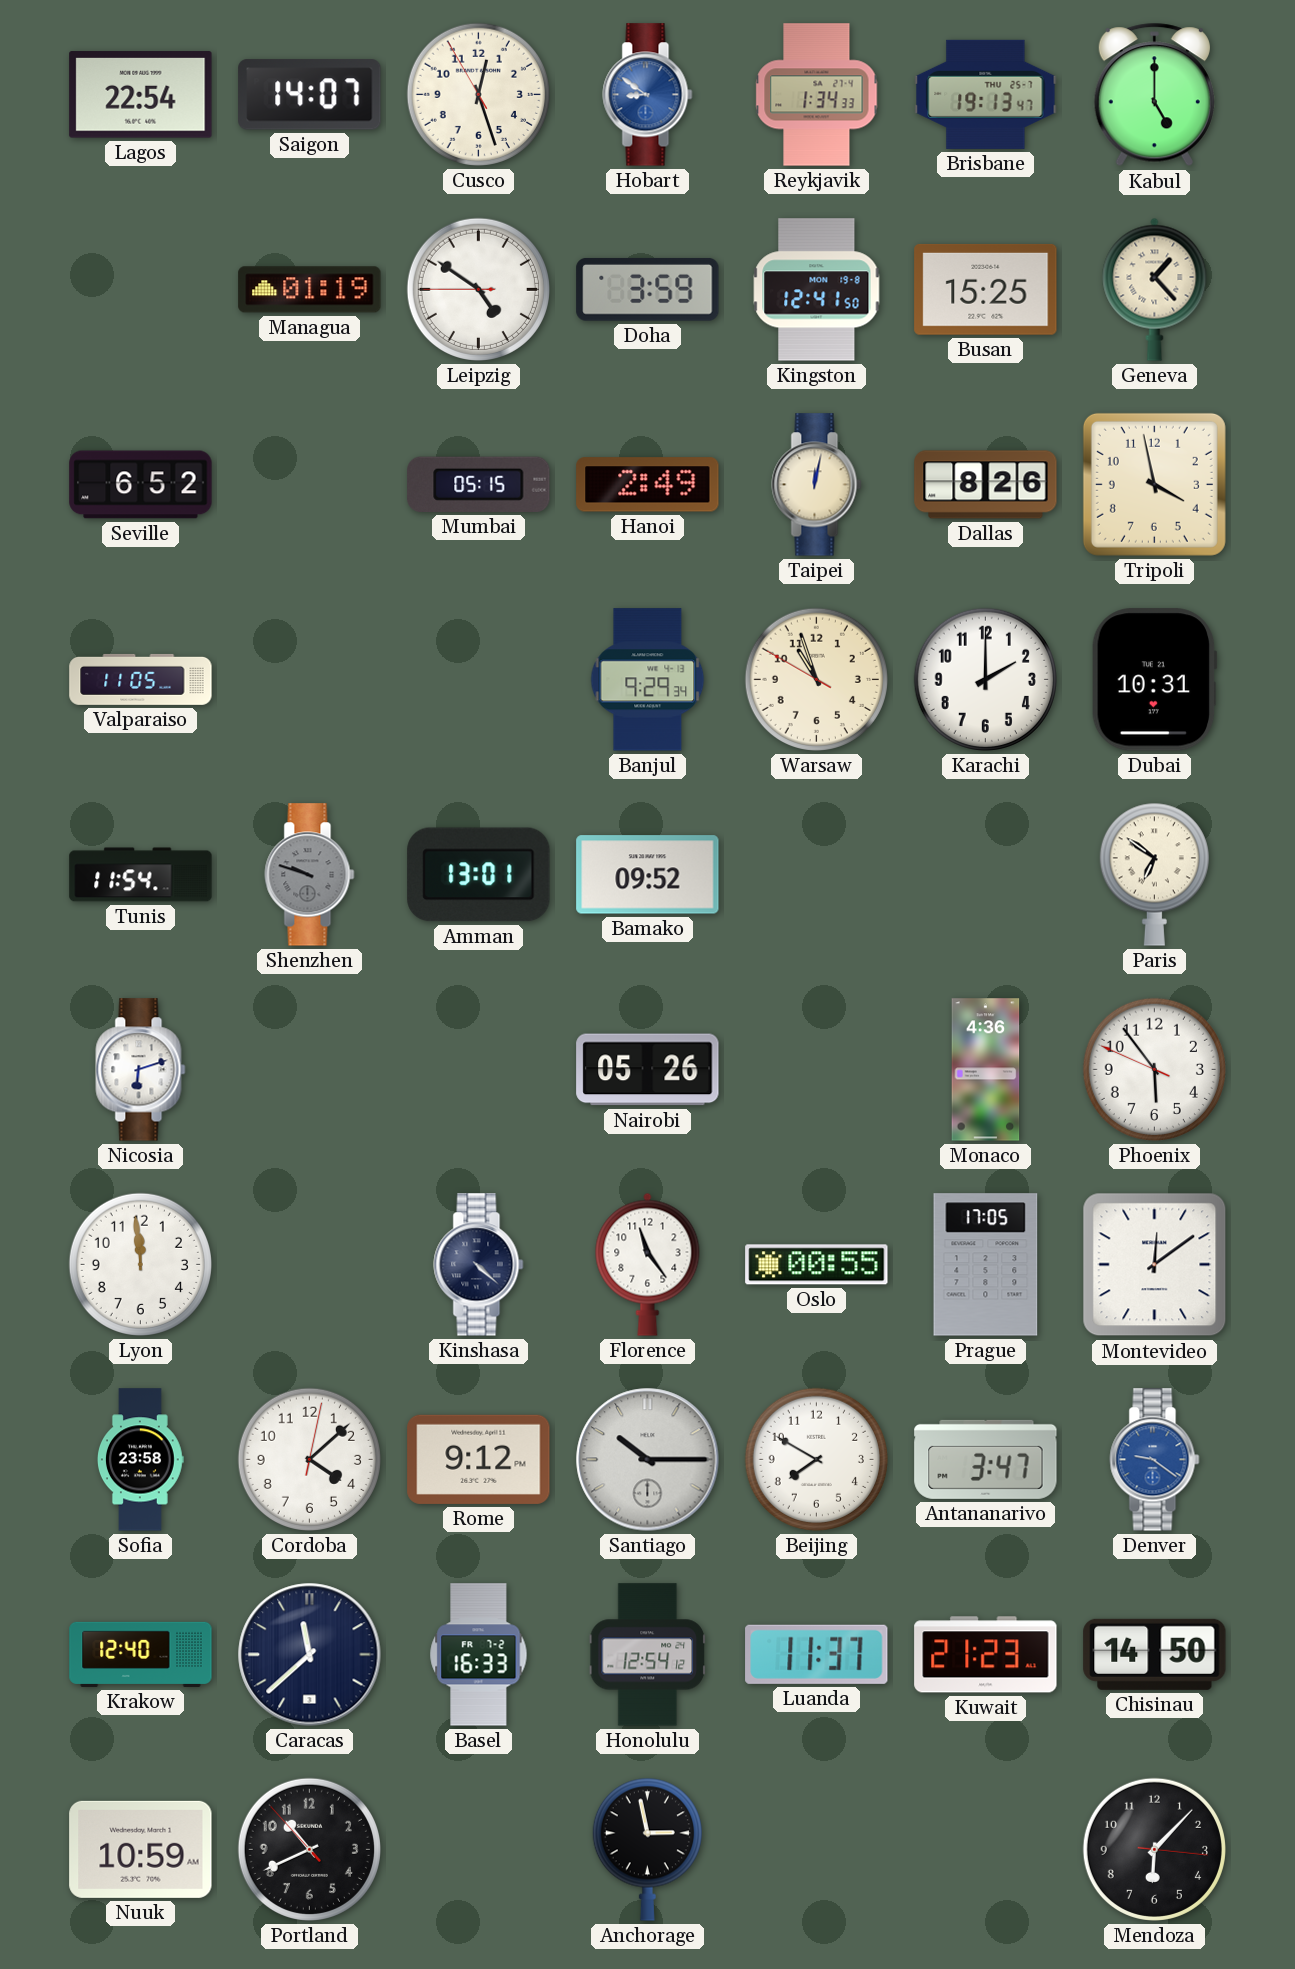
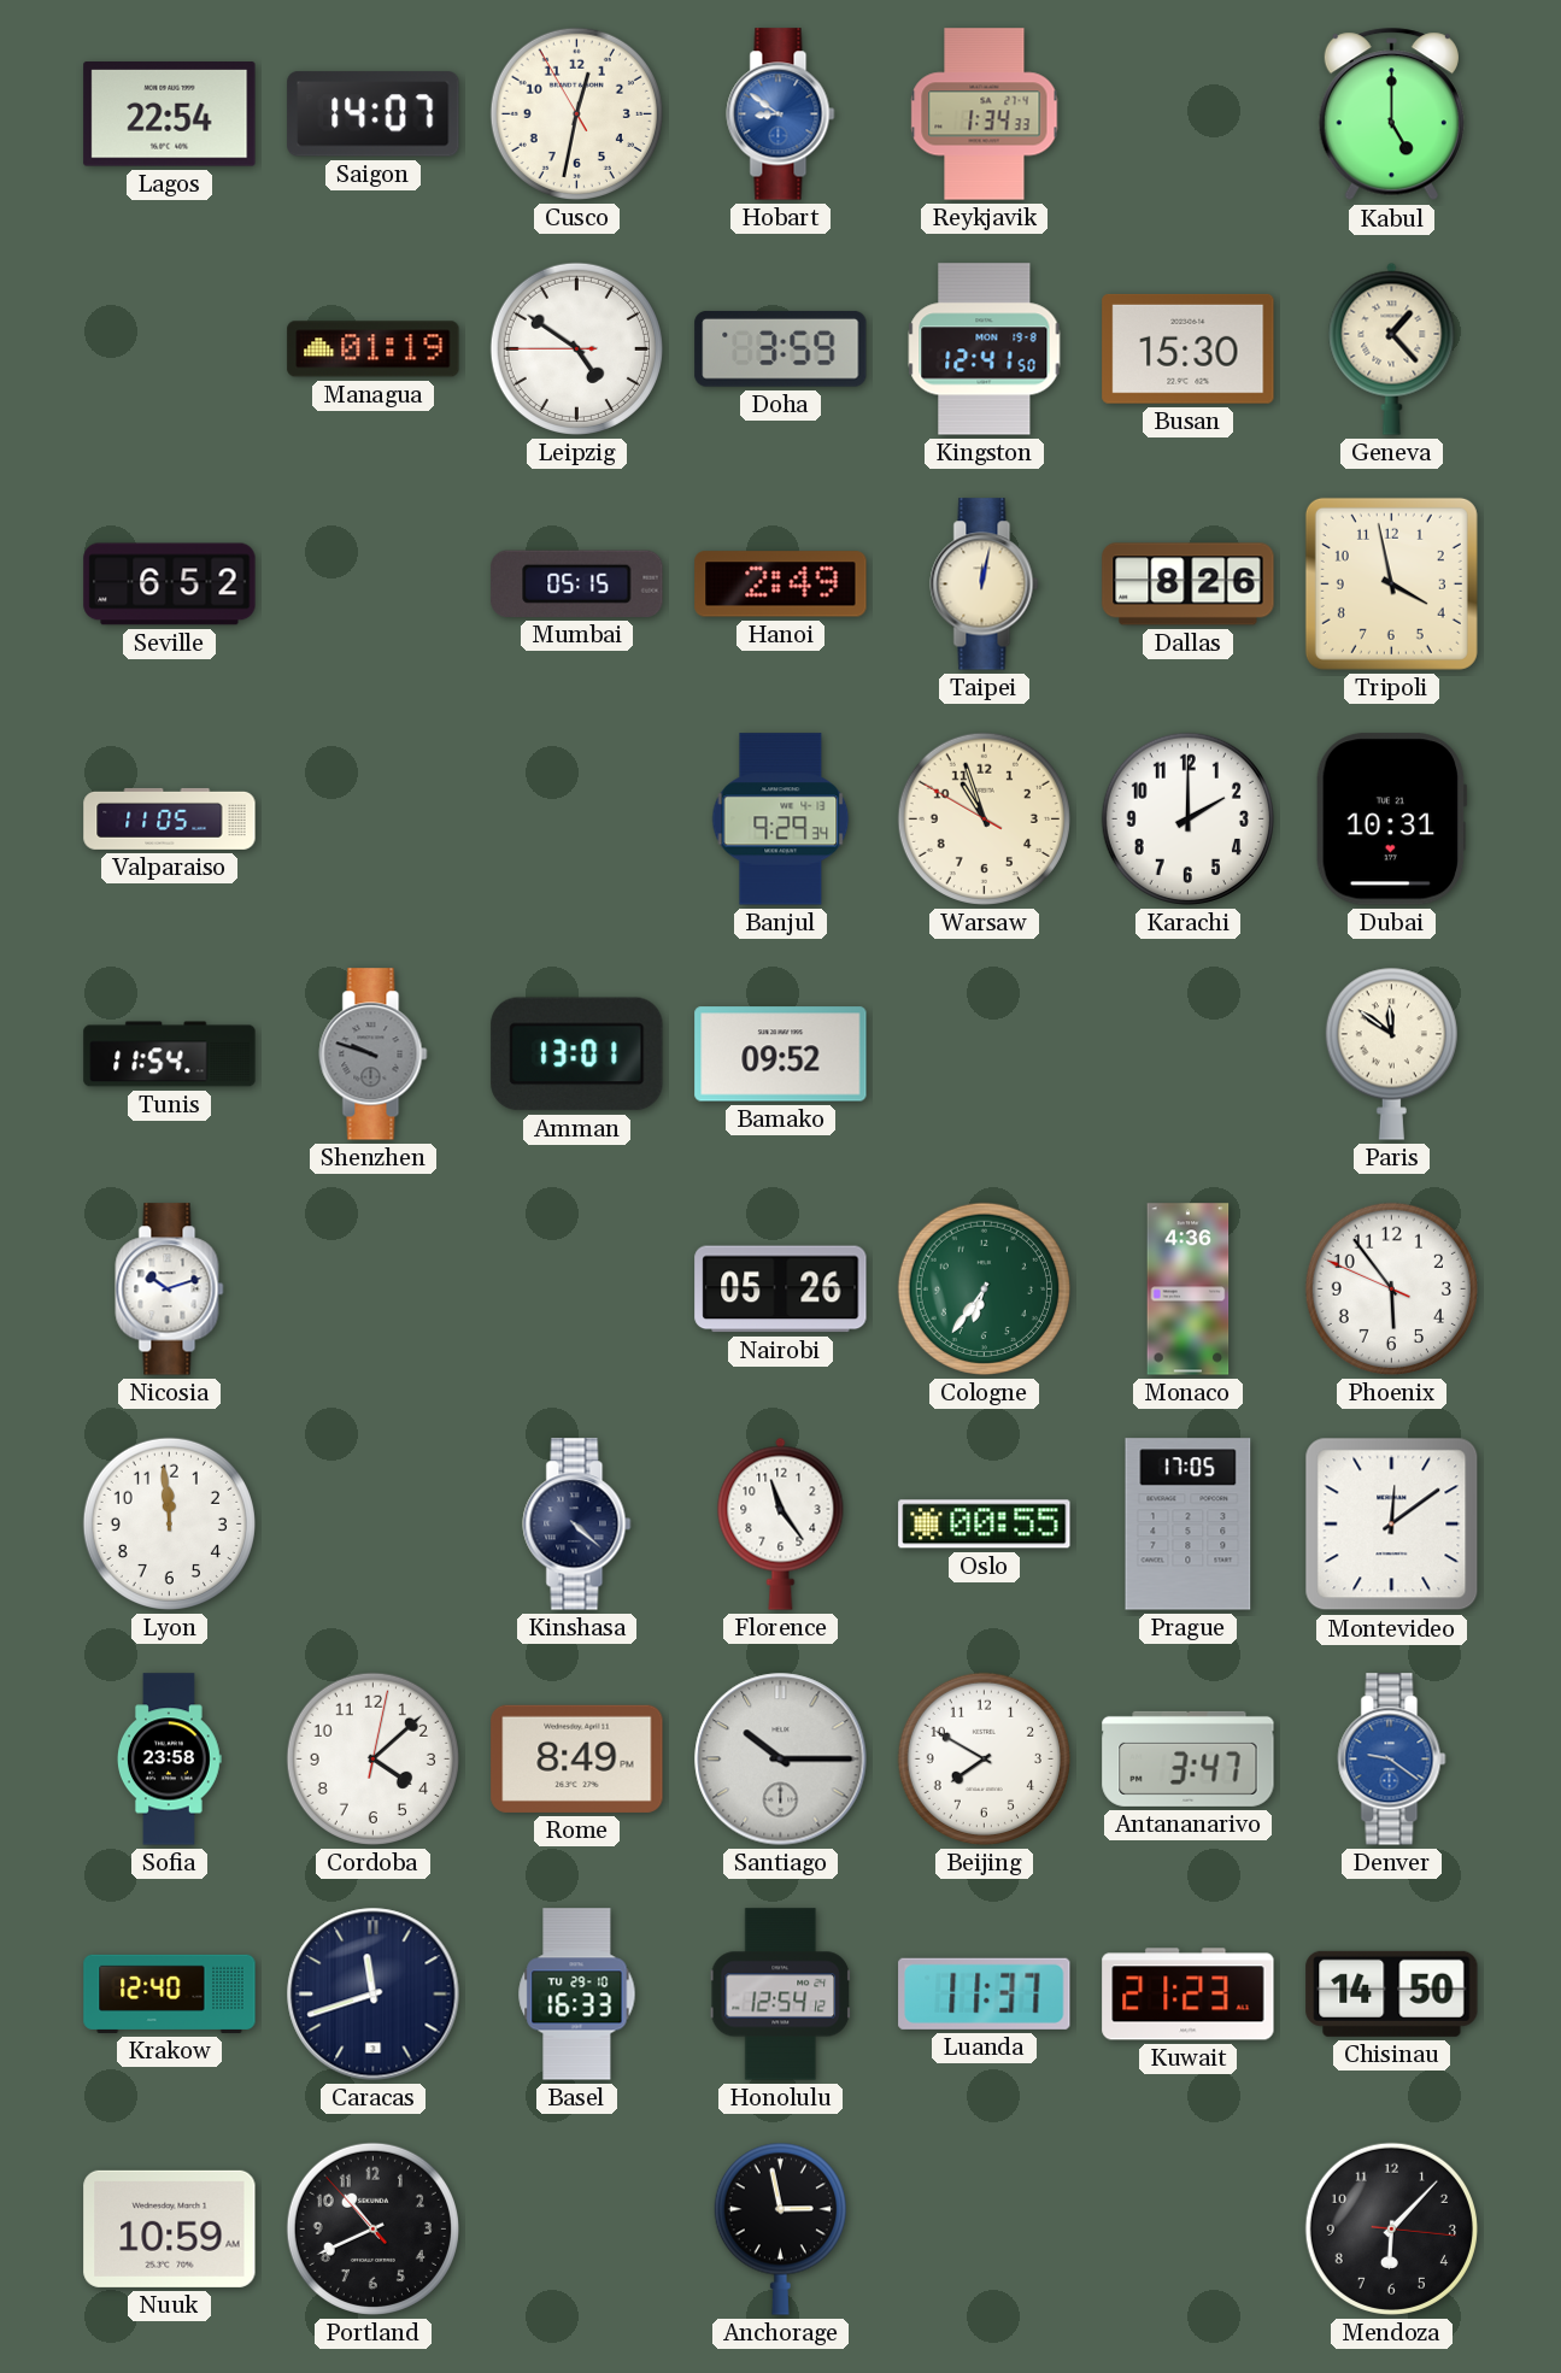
Cusco: 12:26 -> 12:31
Brisbane: 19:13 -> none
Busan: 15:25 -> 15:30
Paris: 6:51 -> 11:51
Nicosia: 6:12 -> 10:12
Cologne: none -> 6:36
Rome: 9:12 -> 8:49
Caracas: 11:38 -> 11:42
Basel date: FR 7-2 -> TU 29-10
